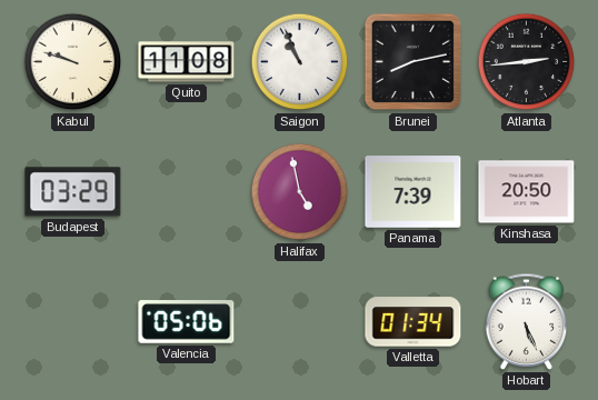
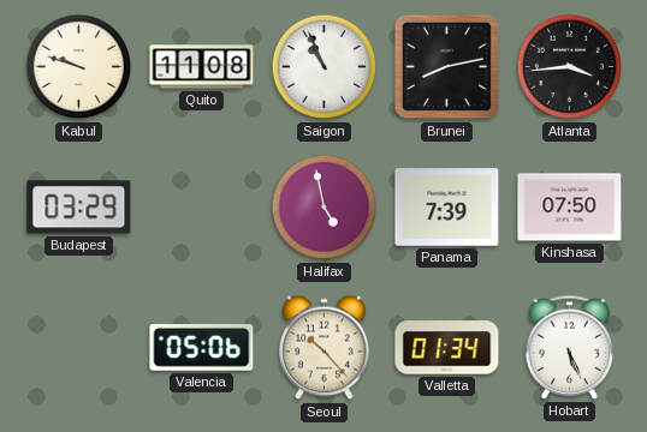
Atlanta: 2:44 -> 3:44
Kinshasa: 20:50 -> 07:50
Seoul: none -> 10:23
